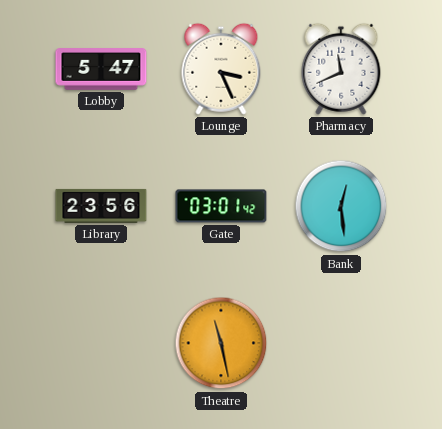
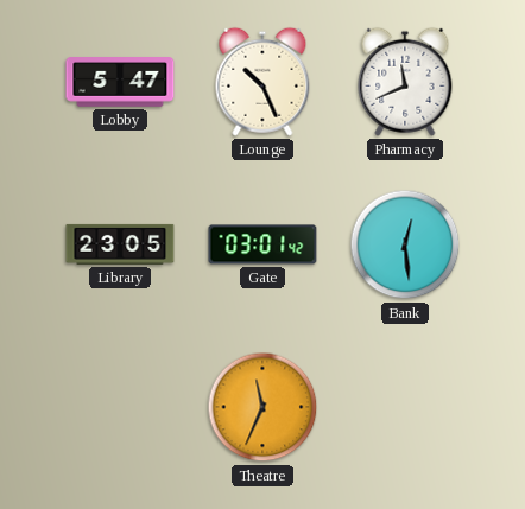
Lounge: 3:26 -> 10:26
Library: 23:56 -> 23:05
Theatre: 11:28 -> 11:34
